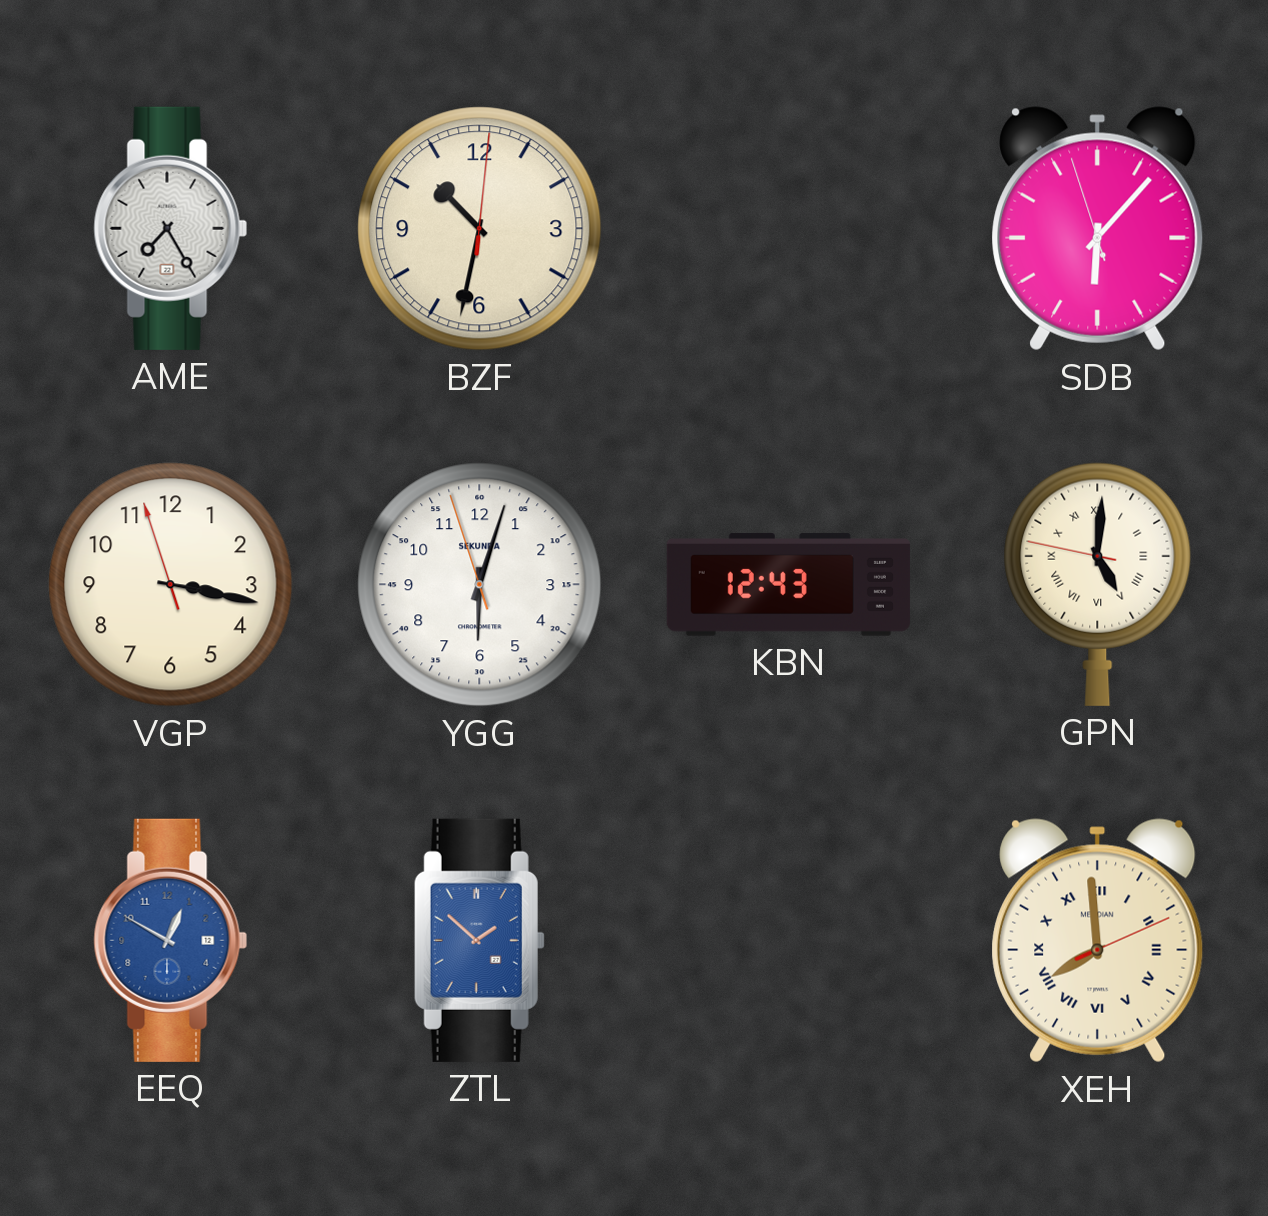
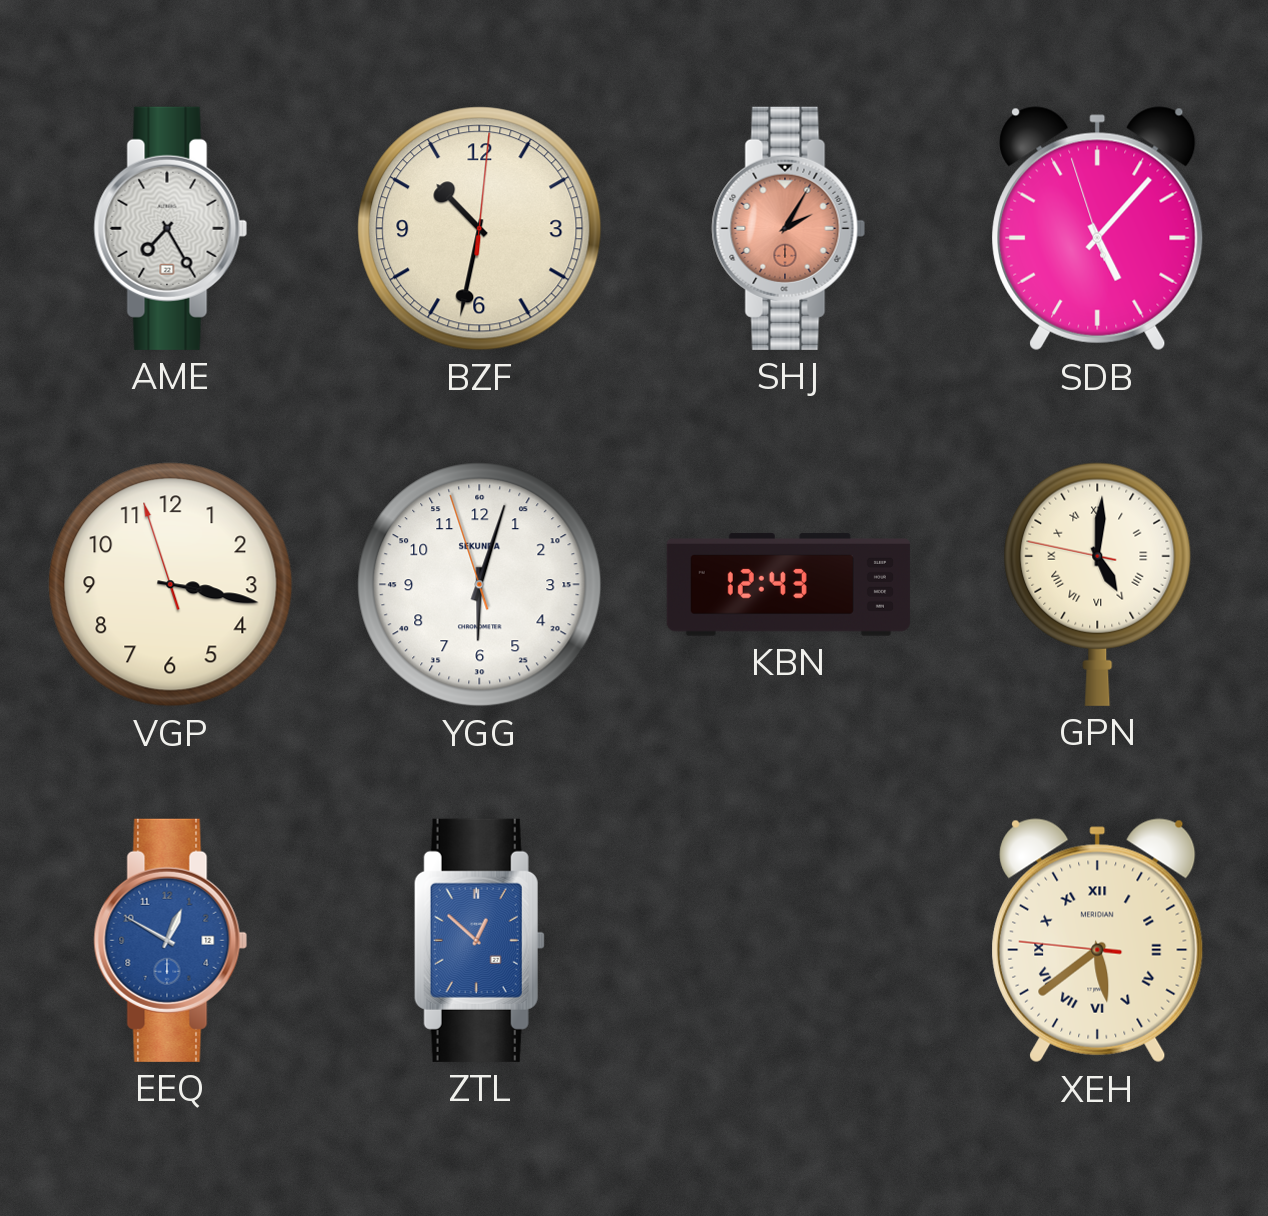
SHJ: none -> 2:05
SDB: 6:06 -> 5:06
ZTL: 1:52 -> 12:52
XEH: 7:59 -> 5:38
